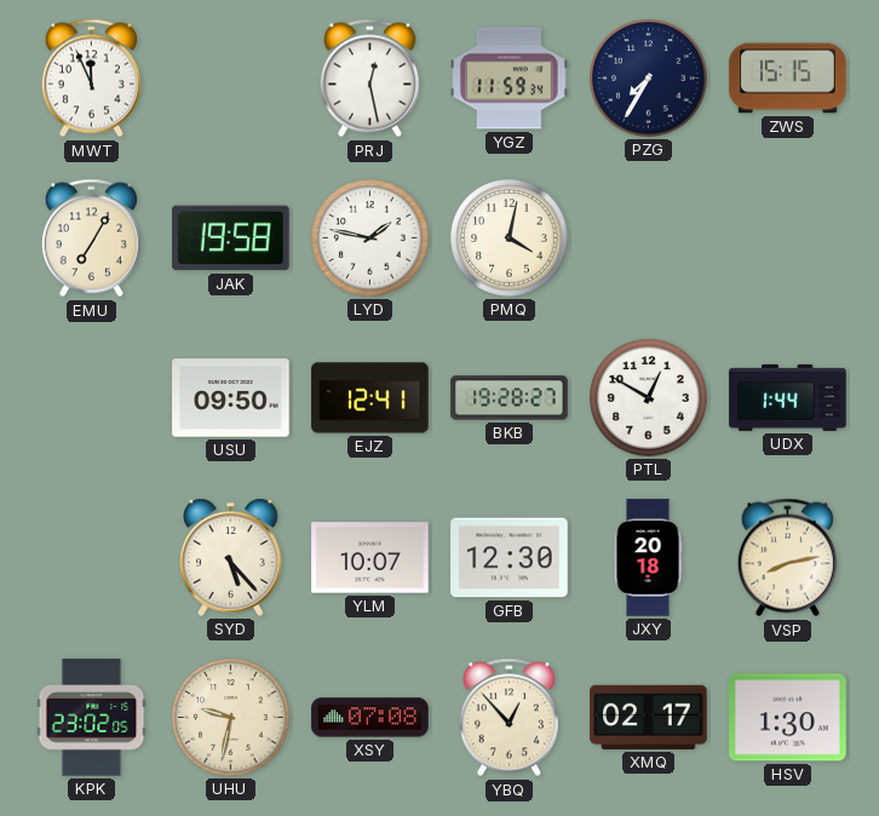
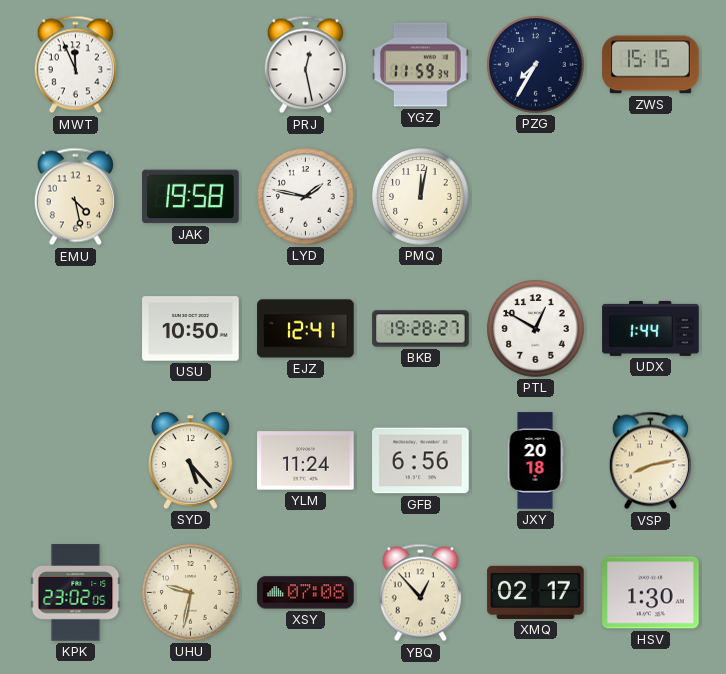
EMU: 7:05 -> 4:28
PMQ: 4:02 -> 12:02
USU: 09:50 -> 10:50
YLM: 10:07 -> 11:24
GFB: 12:30 -> 6:56
